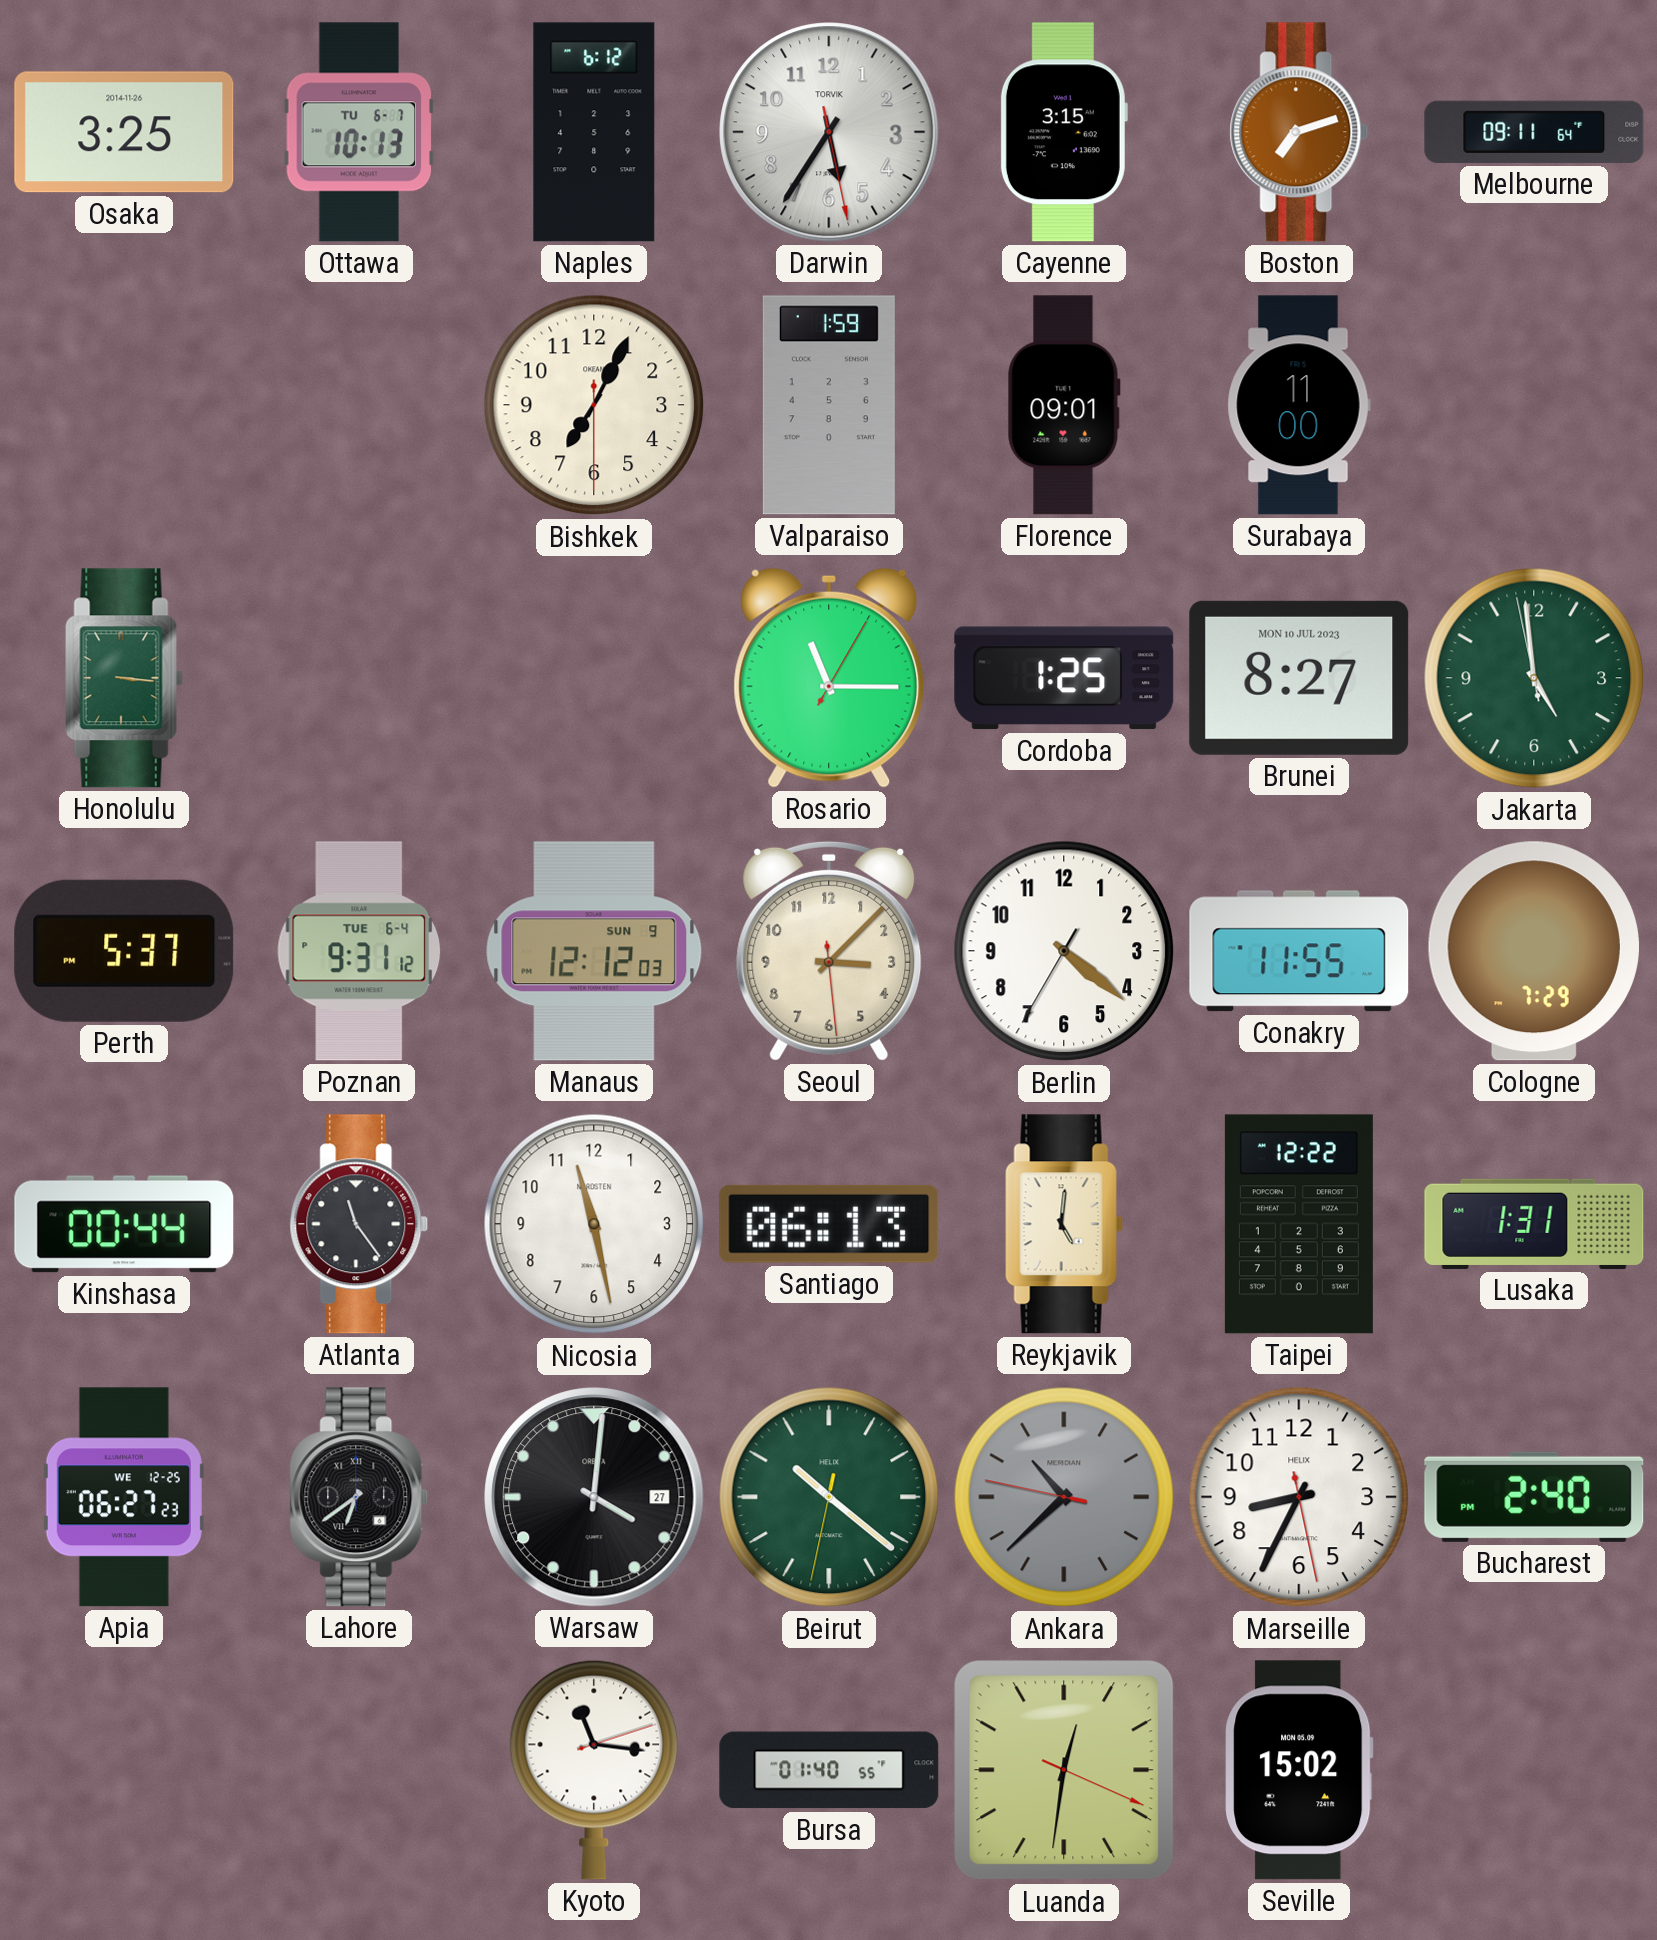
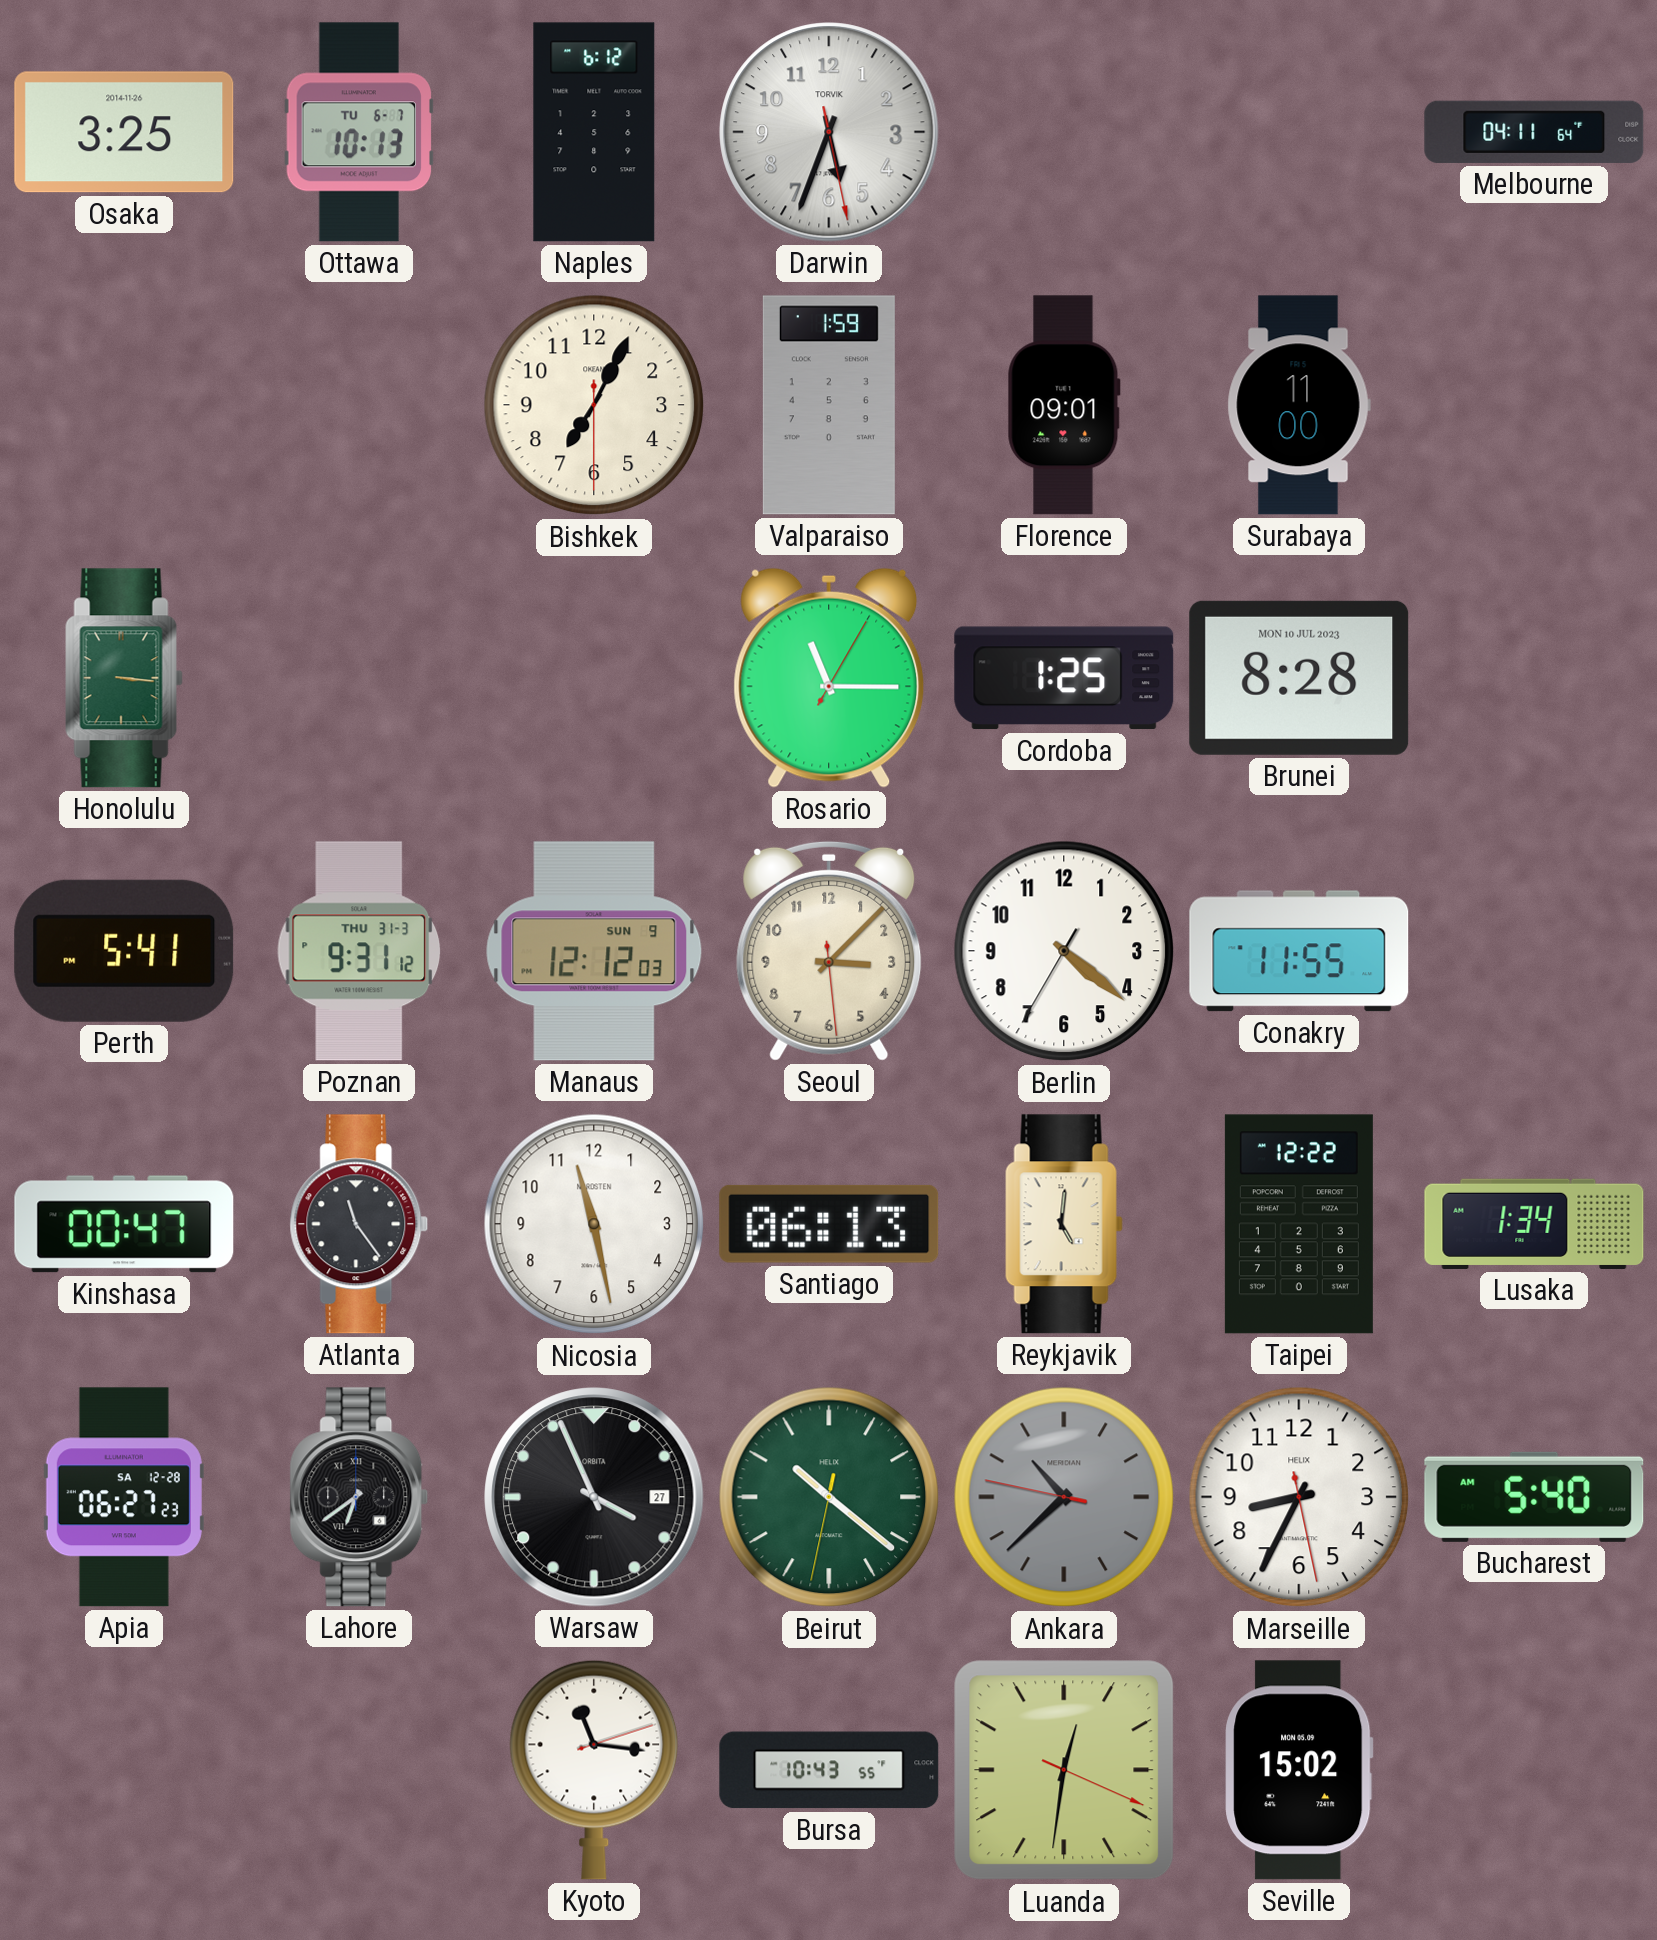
Darwin: 5:35 -> 5:33
Cayenne: 3:15 -> none
Boston: 7:12 -> none
Melbourne: 09:11 -> 04:11
Brunei: 8:27 -> 8:28
Jakarta: 4:58 -> none
Perth: 5:37 -> 5:41
Poznan date: TUE 6-4 -> THU 31-3
Cologne: 7:29 -> none
Kinshasa: 00:44 -> 00:47
Lusaka: 1:31 -> 1:34
Apia date: WE 12-25 -> SA 12-28
Warsaw: 4:01 -> 3:56
Bucharest: 2:40 -> 5:40
Bursa: 01:40 -> 10:43
